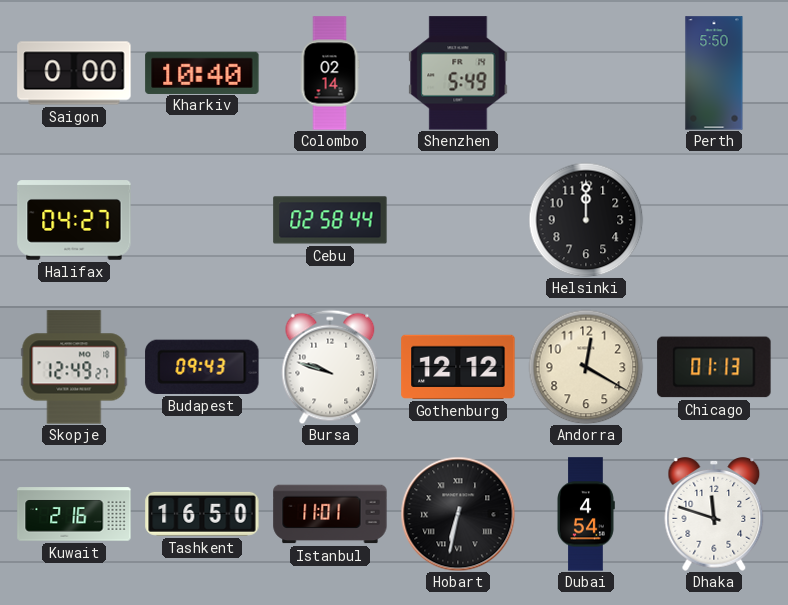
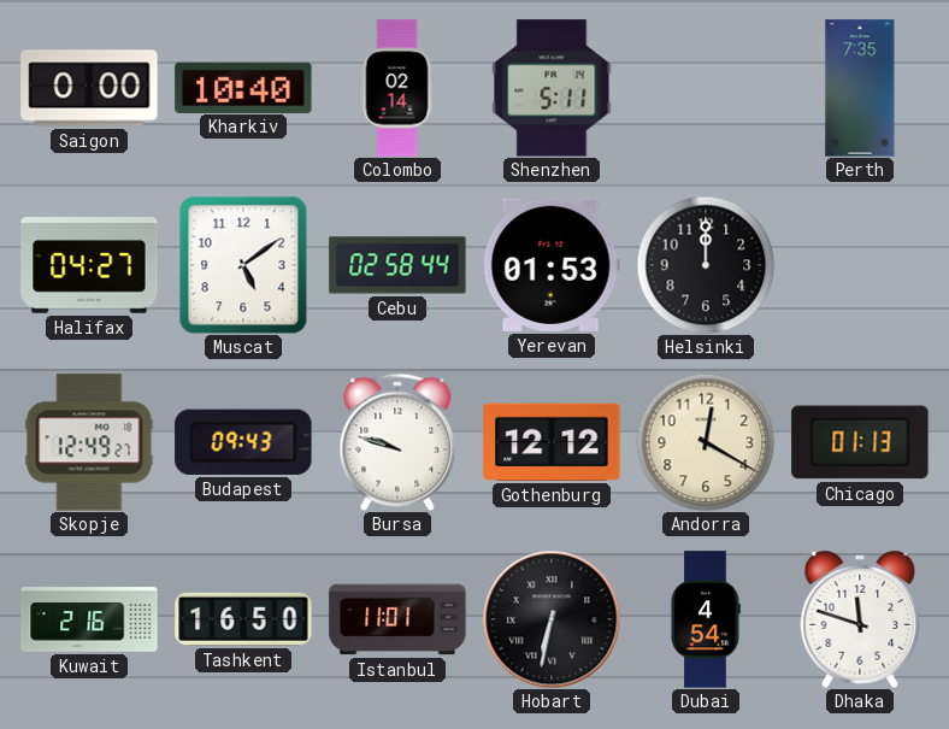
Shenzhen: 5:49 -> 5:11
Perth: 5:50 -> 7:35
Muscat: none -> 5:09
Yerevan: none -> 01:53
